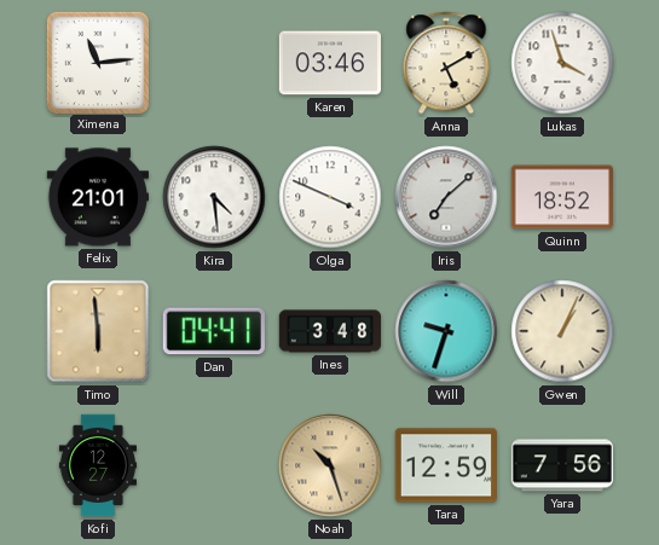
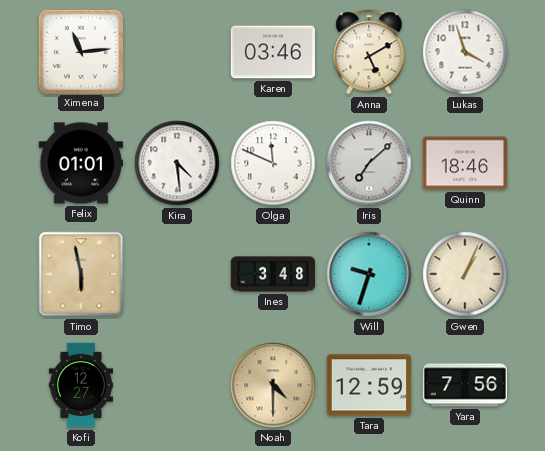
Felix: 21:01 -> 01:01
Olga: 3:49 -> 11:49
Quinn: 18:52 -> 18:46
Timo: 5:59 -> 5:58
Dan: 04:41 -> none
Noah: 10:27 -> 4:30
